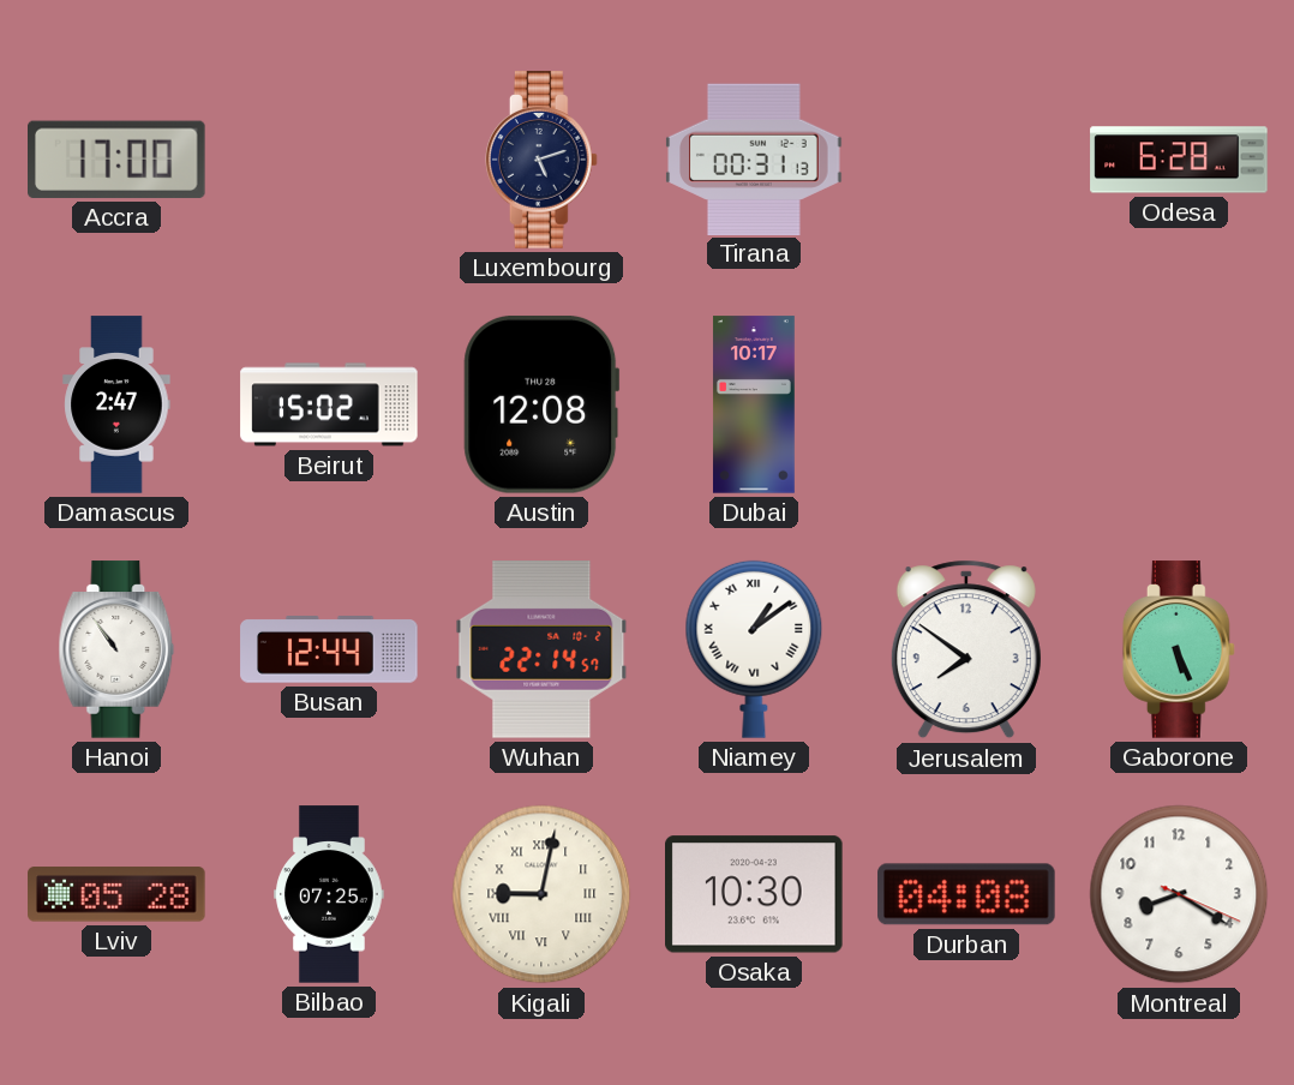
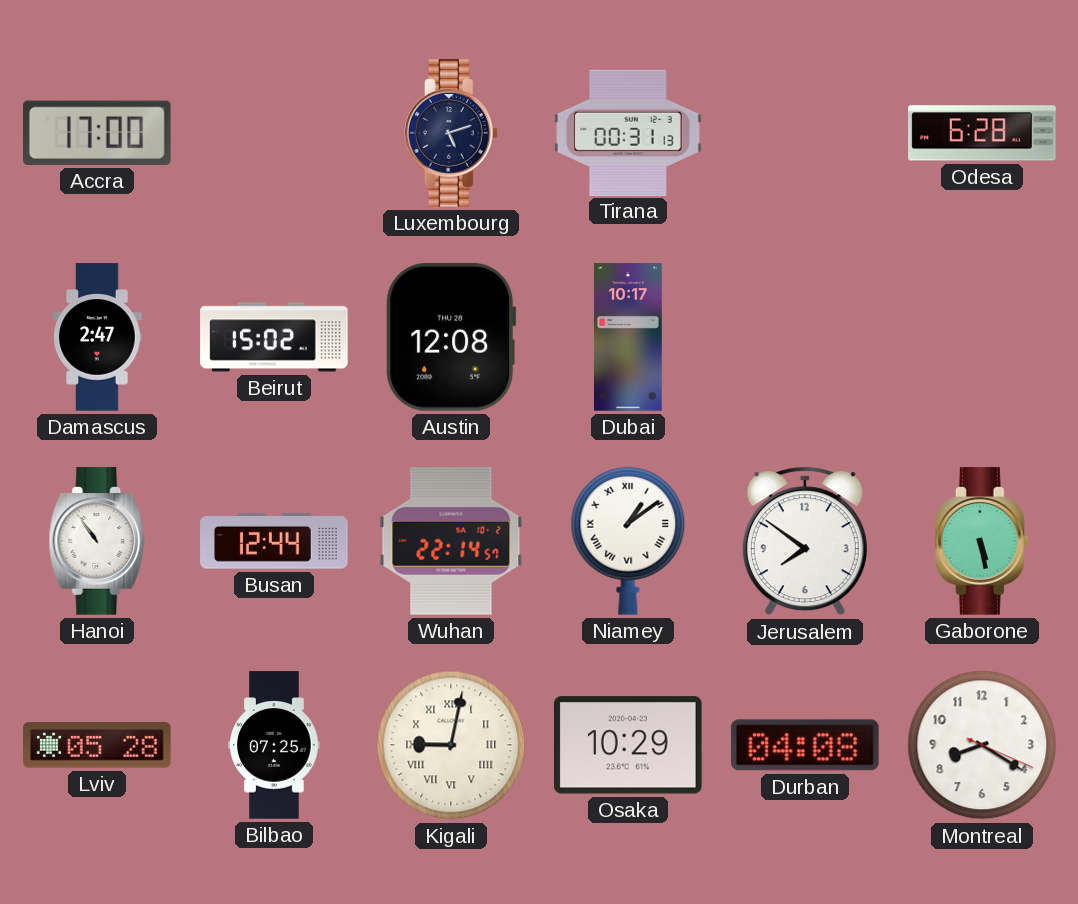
Gaborone: 5:26 -> 5:28
Osaka: 10:30 -> 10:29
